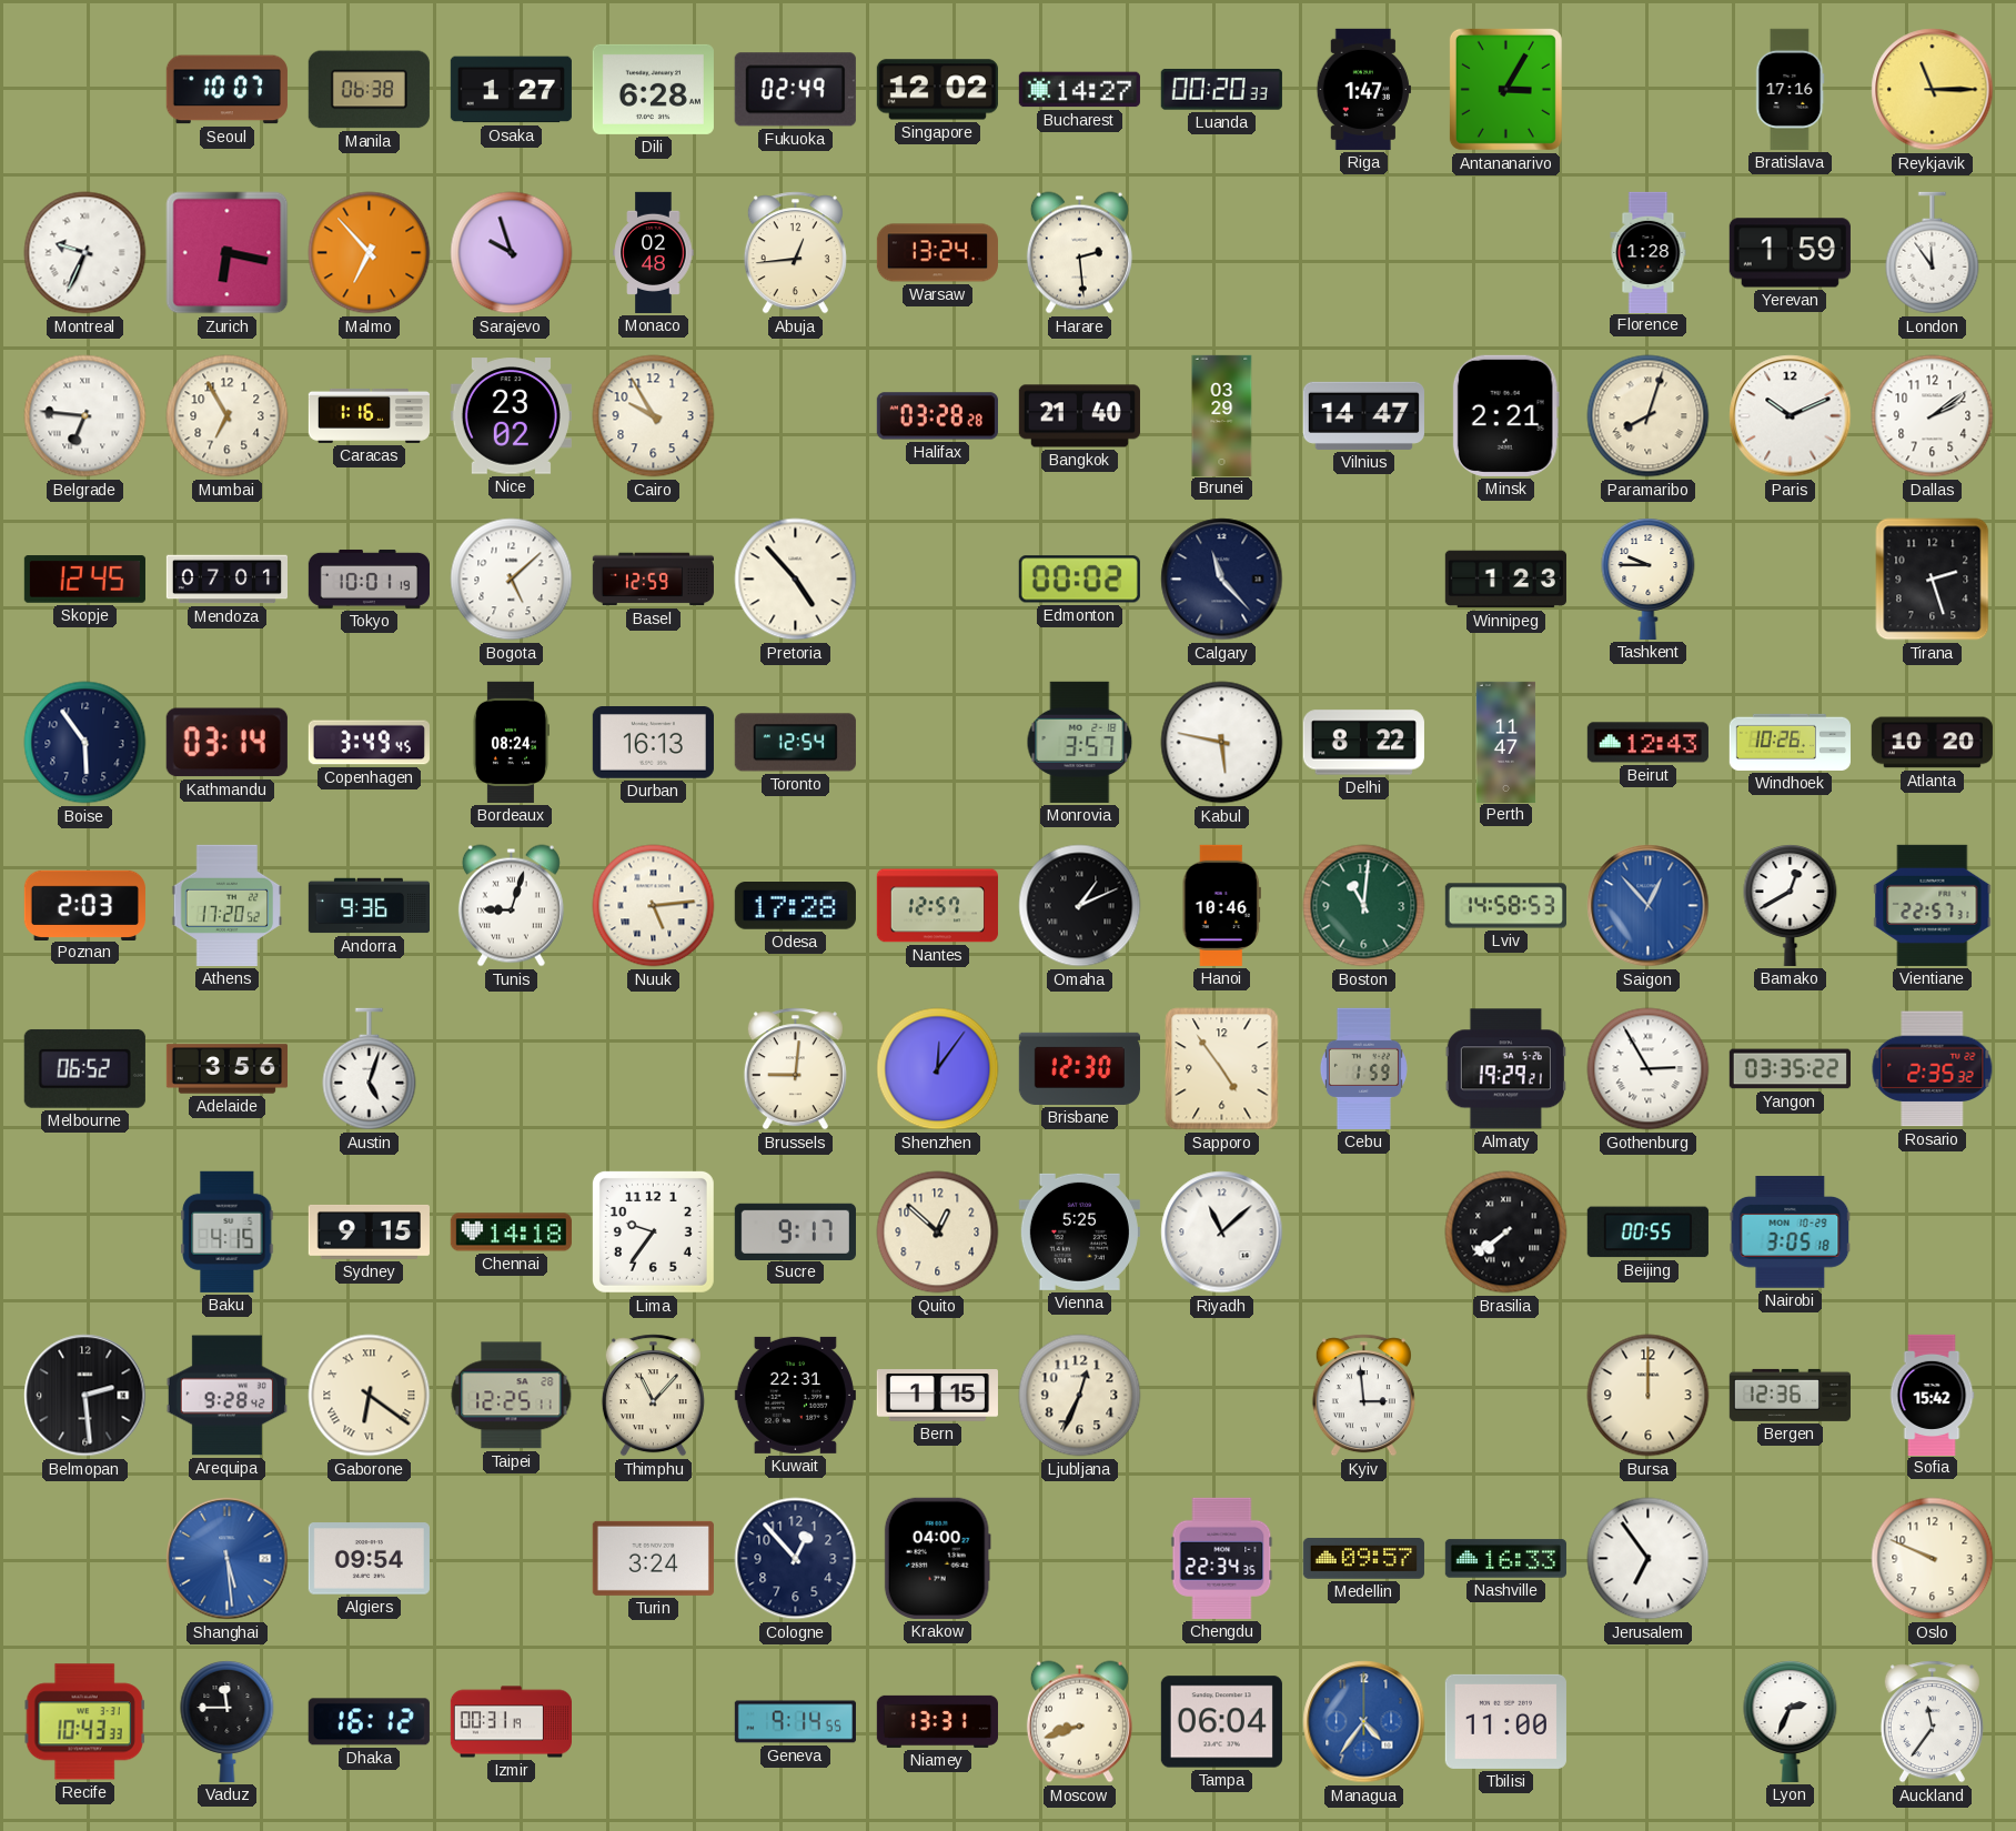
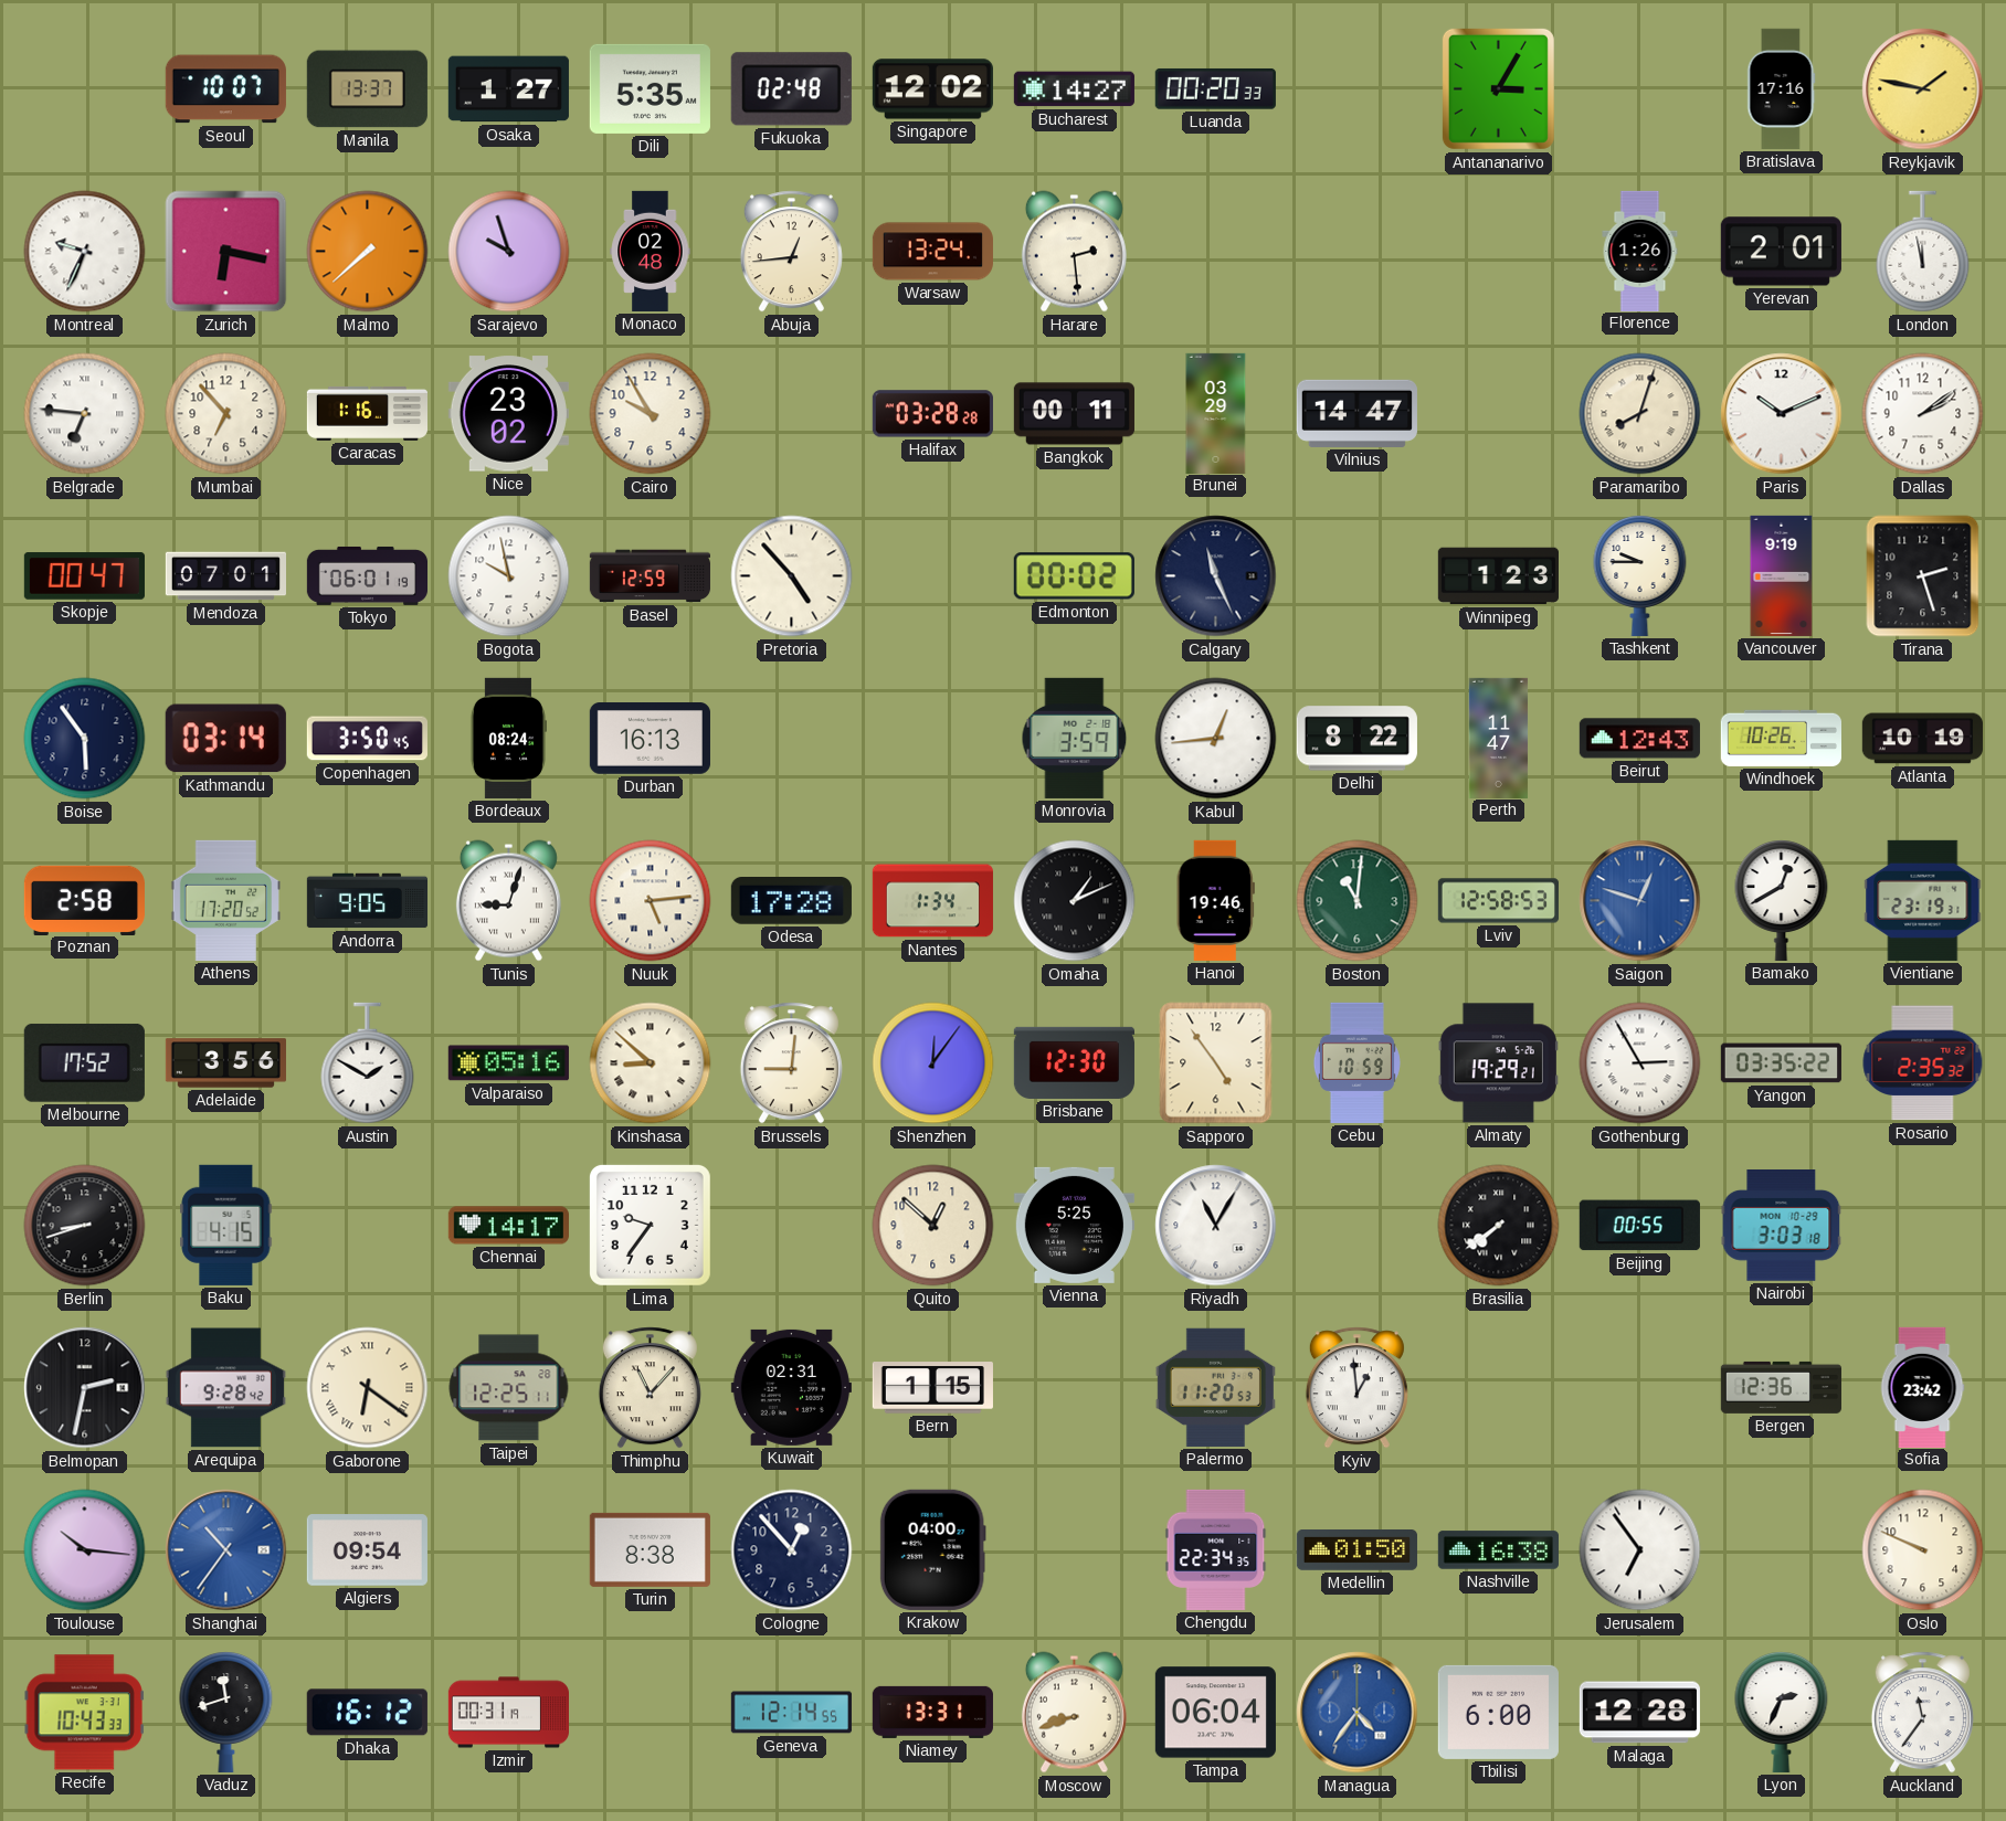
Manila: 06:38 -> 13:37
Dili: 6:28 -> 5:35
Fukuoka: 02:49 -> 02:48
Riga: 1:47 -> none
Reykjavik: 11:15 -> 1:47
Malmo: 6:53 -> 7:38
Florence: 1:28 -> 1:26
Yerevan: 1:59 -> 2:01
London: 11:54 -> 11:58
Mumbai: 6:55 -> 6:53
Bangkok: 21:40 -> 00:11
Minsk: 2:21 -> none
Skopje: 12:45 -> 00:47
Tokyo: 10:01 -> 06:01
Bogota: 5:08 -> 9:58
Calgary: 11:23 -> 11:26
Vancouver: none -> 9:19
Copenhagen: 3:49 -> 3:50
Toronto: 12:54 -> none
Monrovia: 3:57 -> 3:59
Kabul: 5:47 -> 12:44
Atlanta: 10:20 -> 10:19
Poznan: 2:03 -> 2:58
Andorra: 9:36 -> 9:05
Nantes: 12:57 -> 1:34
Hanoi: 10:46 -> 19:46
Lviv: 14:58 -> 12:58
Saigon: 12:53 -> 12:48
Vientiane: 22:57 -> 23:19
Melbourne: 06:52 -> 17:52
Austin: 5:03 -> 1:50
Valparaiso: none -> 05:16
Kinshasa: none -> 8:52
Cebu: 1:59 -> 10:59
Berlin: none -> 8:42
Sydney: 9:15 -> none
Chennai: 14:18 -> 14:17
Sucre: 9:17 -> none
Riyadh: 11:08 -> 11:05
Nairobi: 3:05 -> 3:03
Belmopan: 2:29 -> 2:32
Kuwait: 22:31 -> 02:31
Ljubljana: 12:34 -> none
Palermo: none -> 11:20
Kyiv: 2:59 -> 12:59
Bursa: 12:00 -> none
Sofia: 15:42 -> 23:42
Toulouse: none -> 10:16
Shanghai: 5:29 -> 10:36
Turin: 3:24 -> 8:38
Medellin: 09:57 -> 01:50
Nashville: 16:33 -> 16:38
Vaduz: 11:45 -> 11:42
Geneva: 9:14 -> 12:14
Tbilisi: 11:00 -> 6:00
Malaga: none -> 12:28
